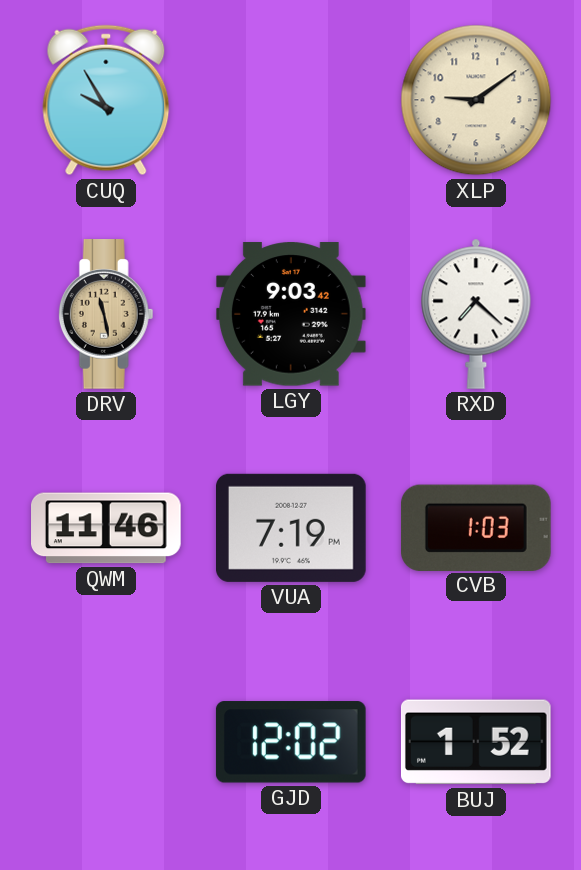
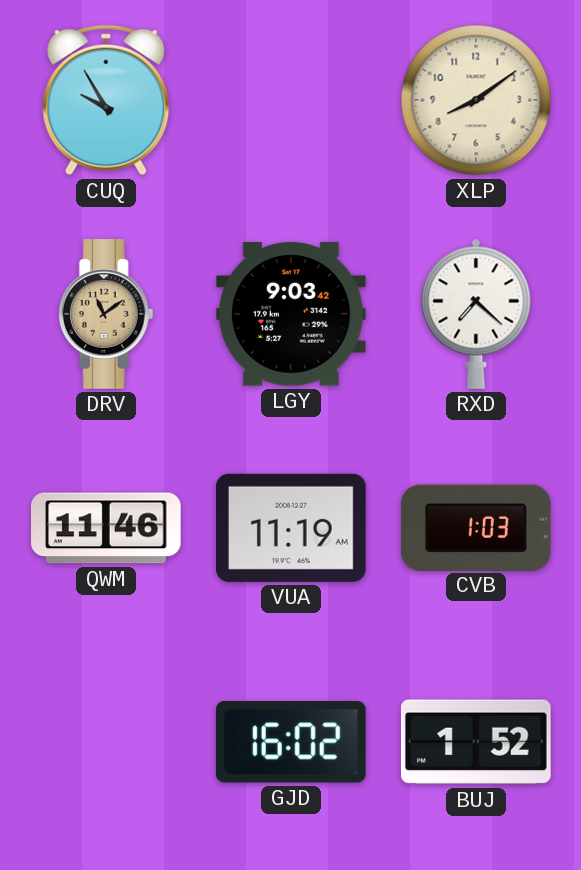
XLP: 9:09 -> 8:09
DRV: 11:28 -> 11:09
VUA: 7:19 -> 11:19
GJD: 12:02 -> 16:02
